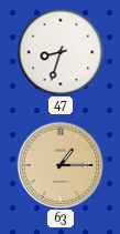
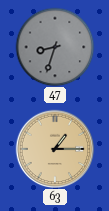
47 dial: white -> grey
